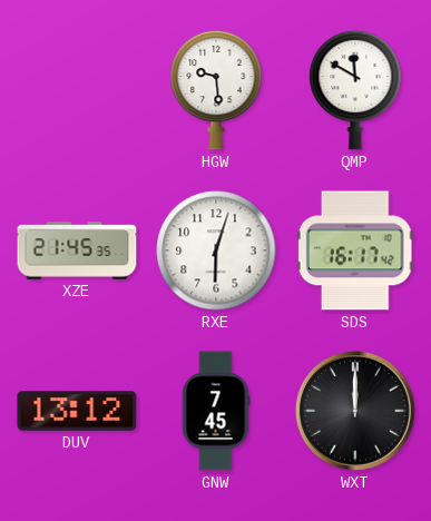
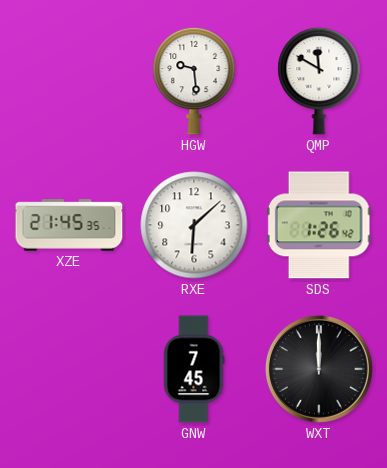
RXE: 6:03 -> 6:08
SDS: 16:17 -> 1:26
DUV: 13:12 -> none
